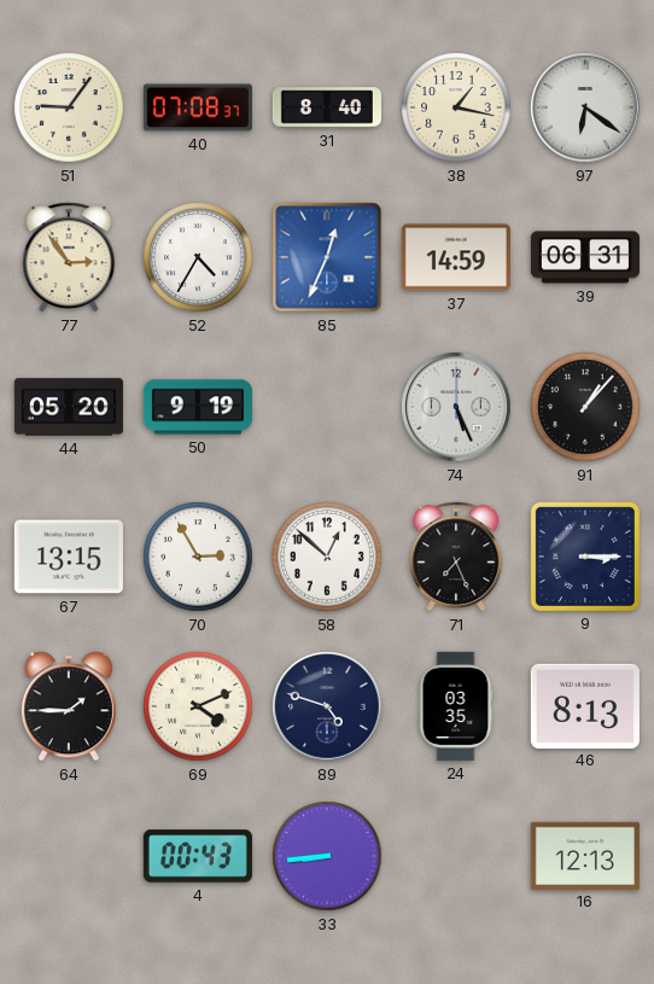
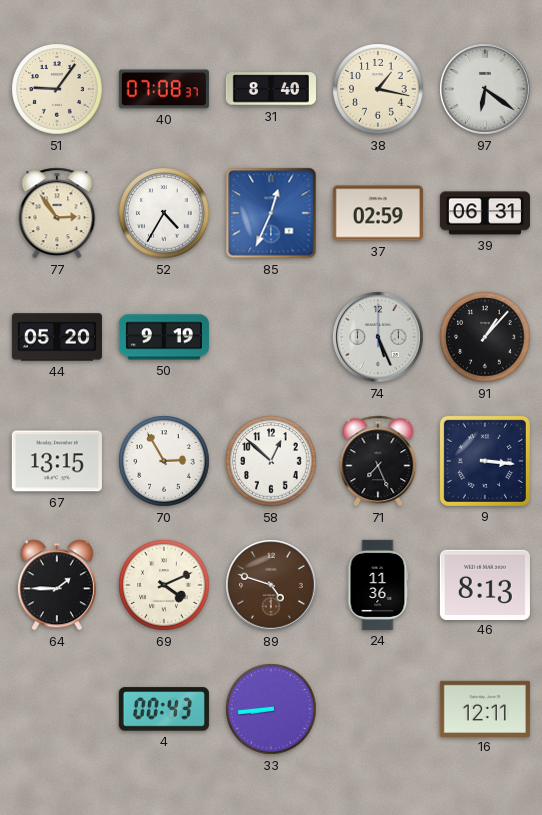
37: 14:59 -> 02:59
9: 3:15 -> 3:16
89 dial: navy -> brown
24: 03:35 -> 11:36
16: 12:13 -> 12:11
